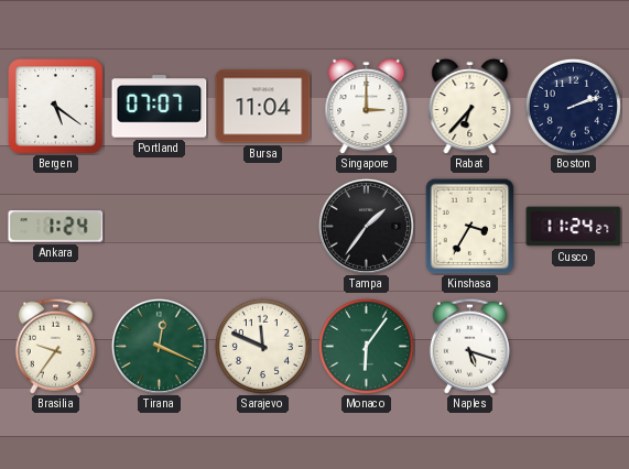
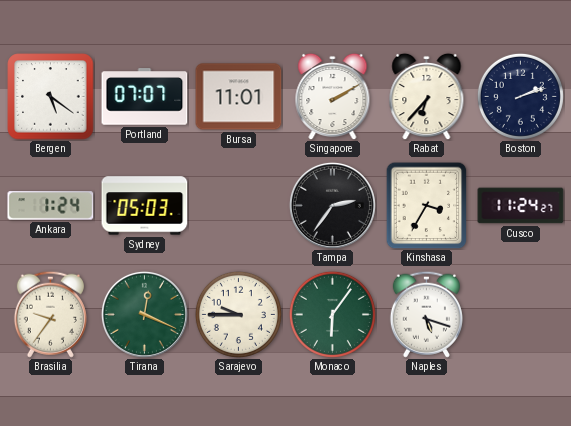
Bursa: 11:04 -> 11:01
Singapore: 3:00 -> 2:10
Sydney: none -> 05:03
Tampa: 1:36 -> 2:36
Sarajevo: 11:49 -> 9:45
